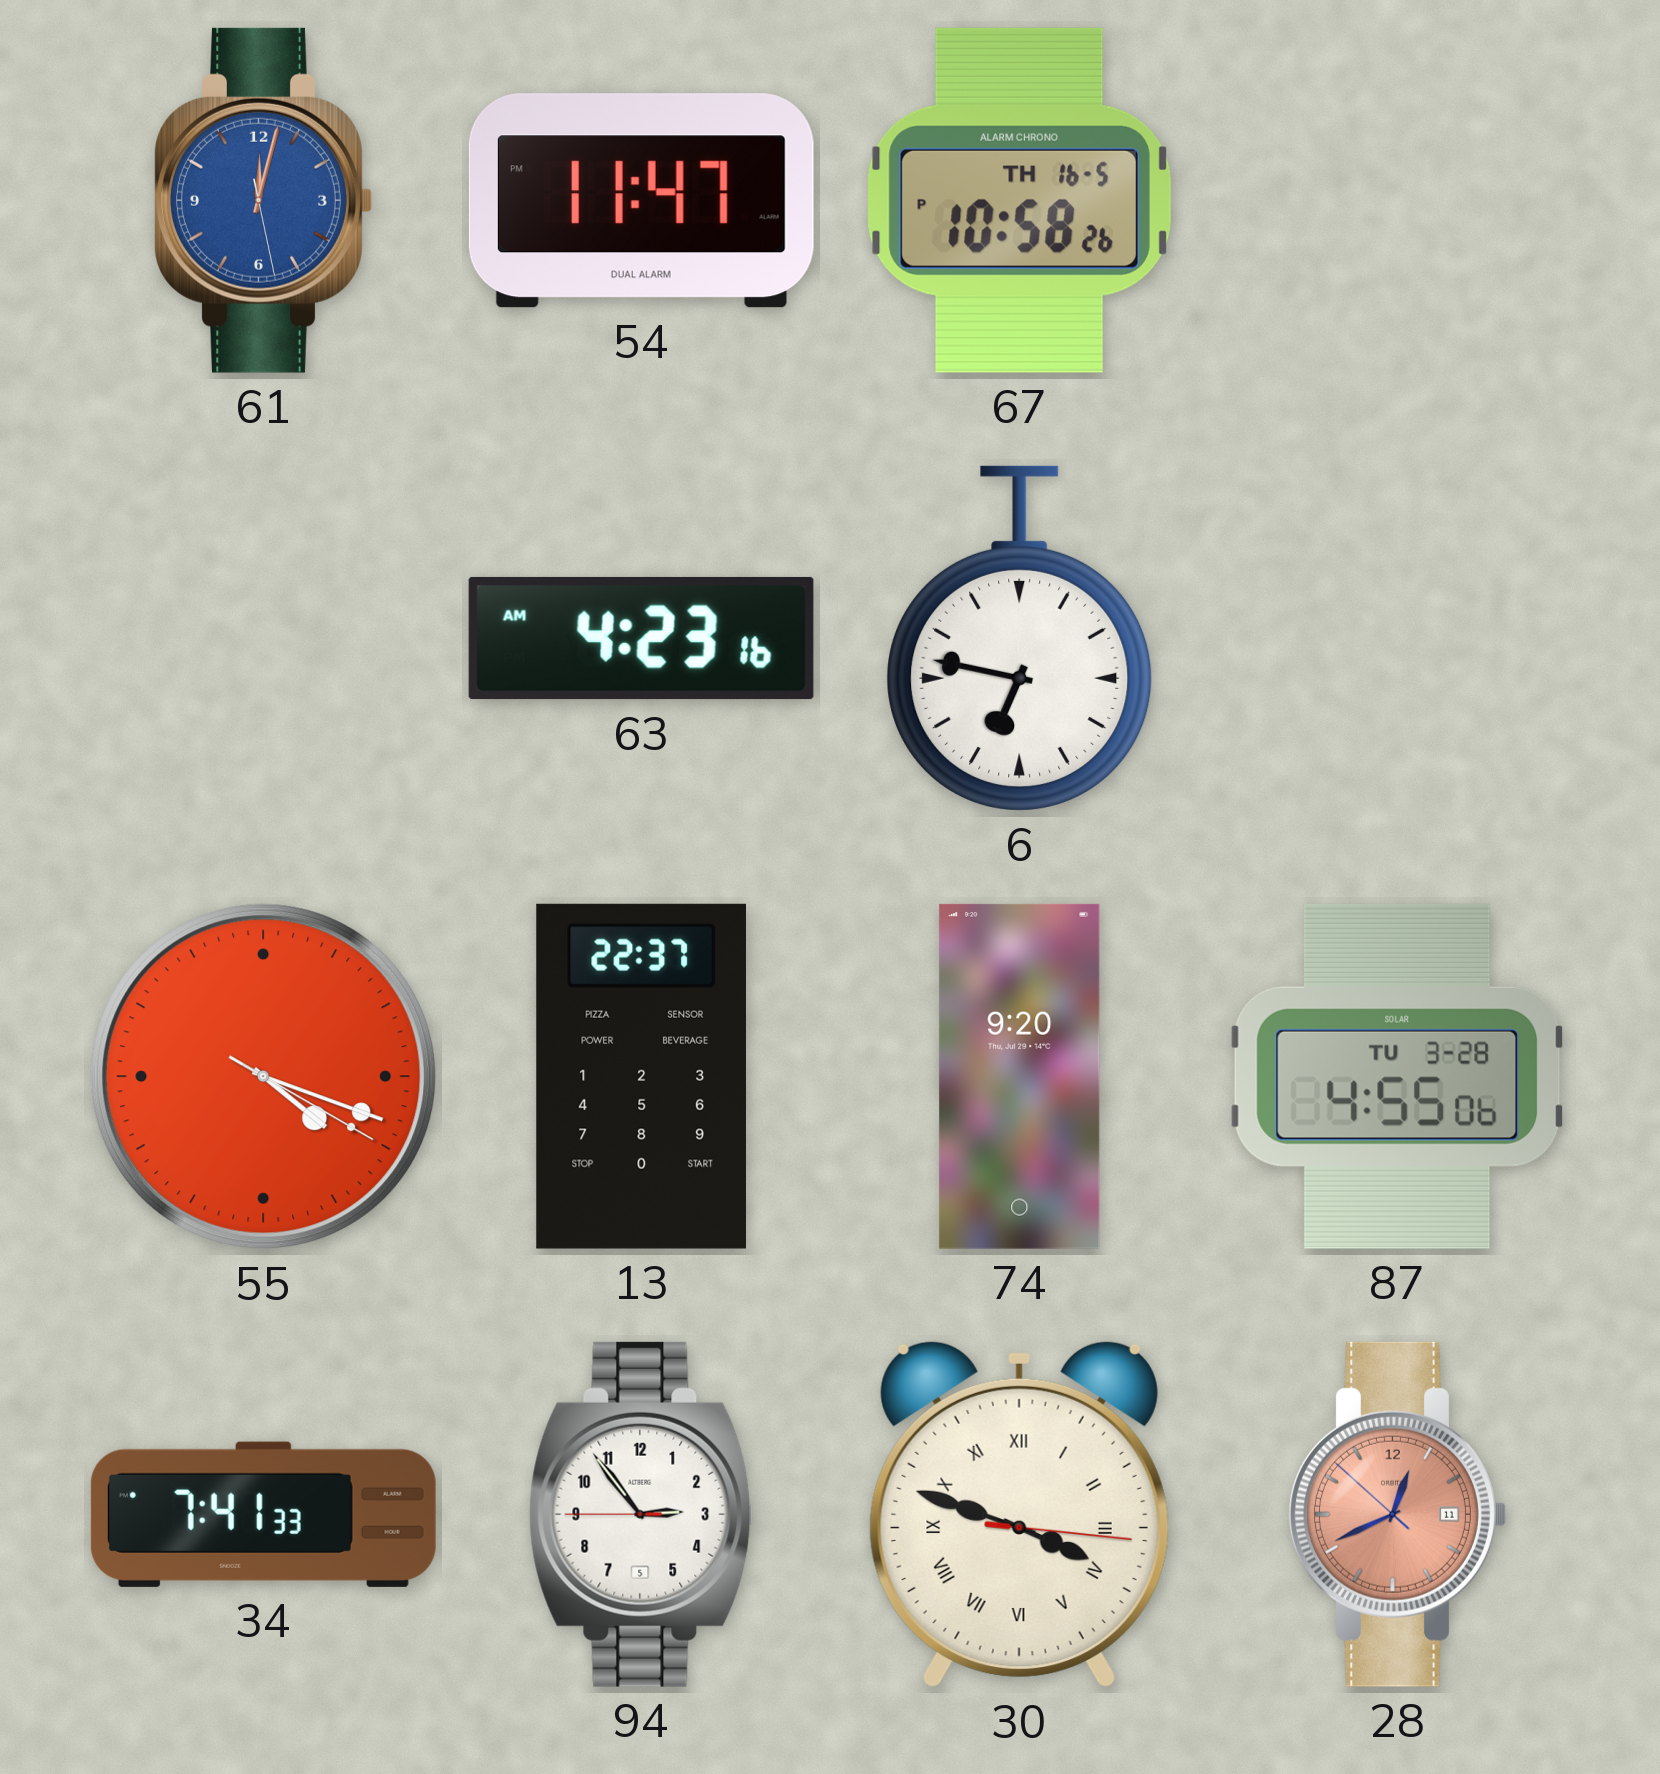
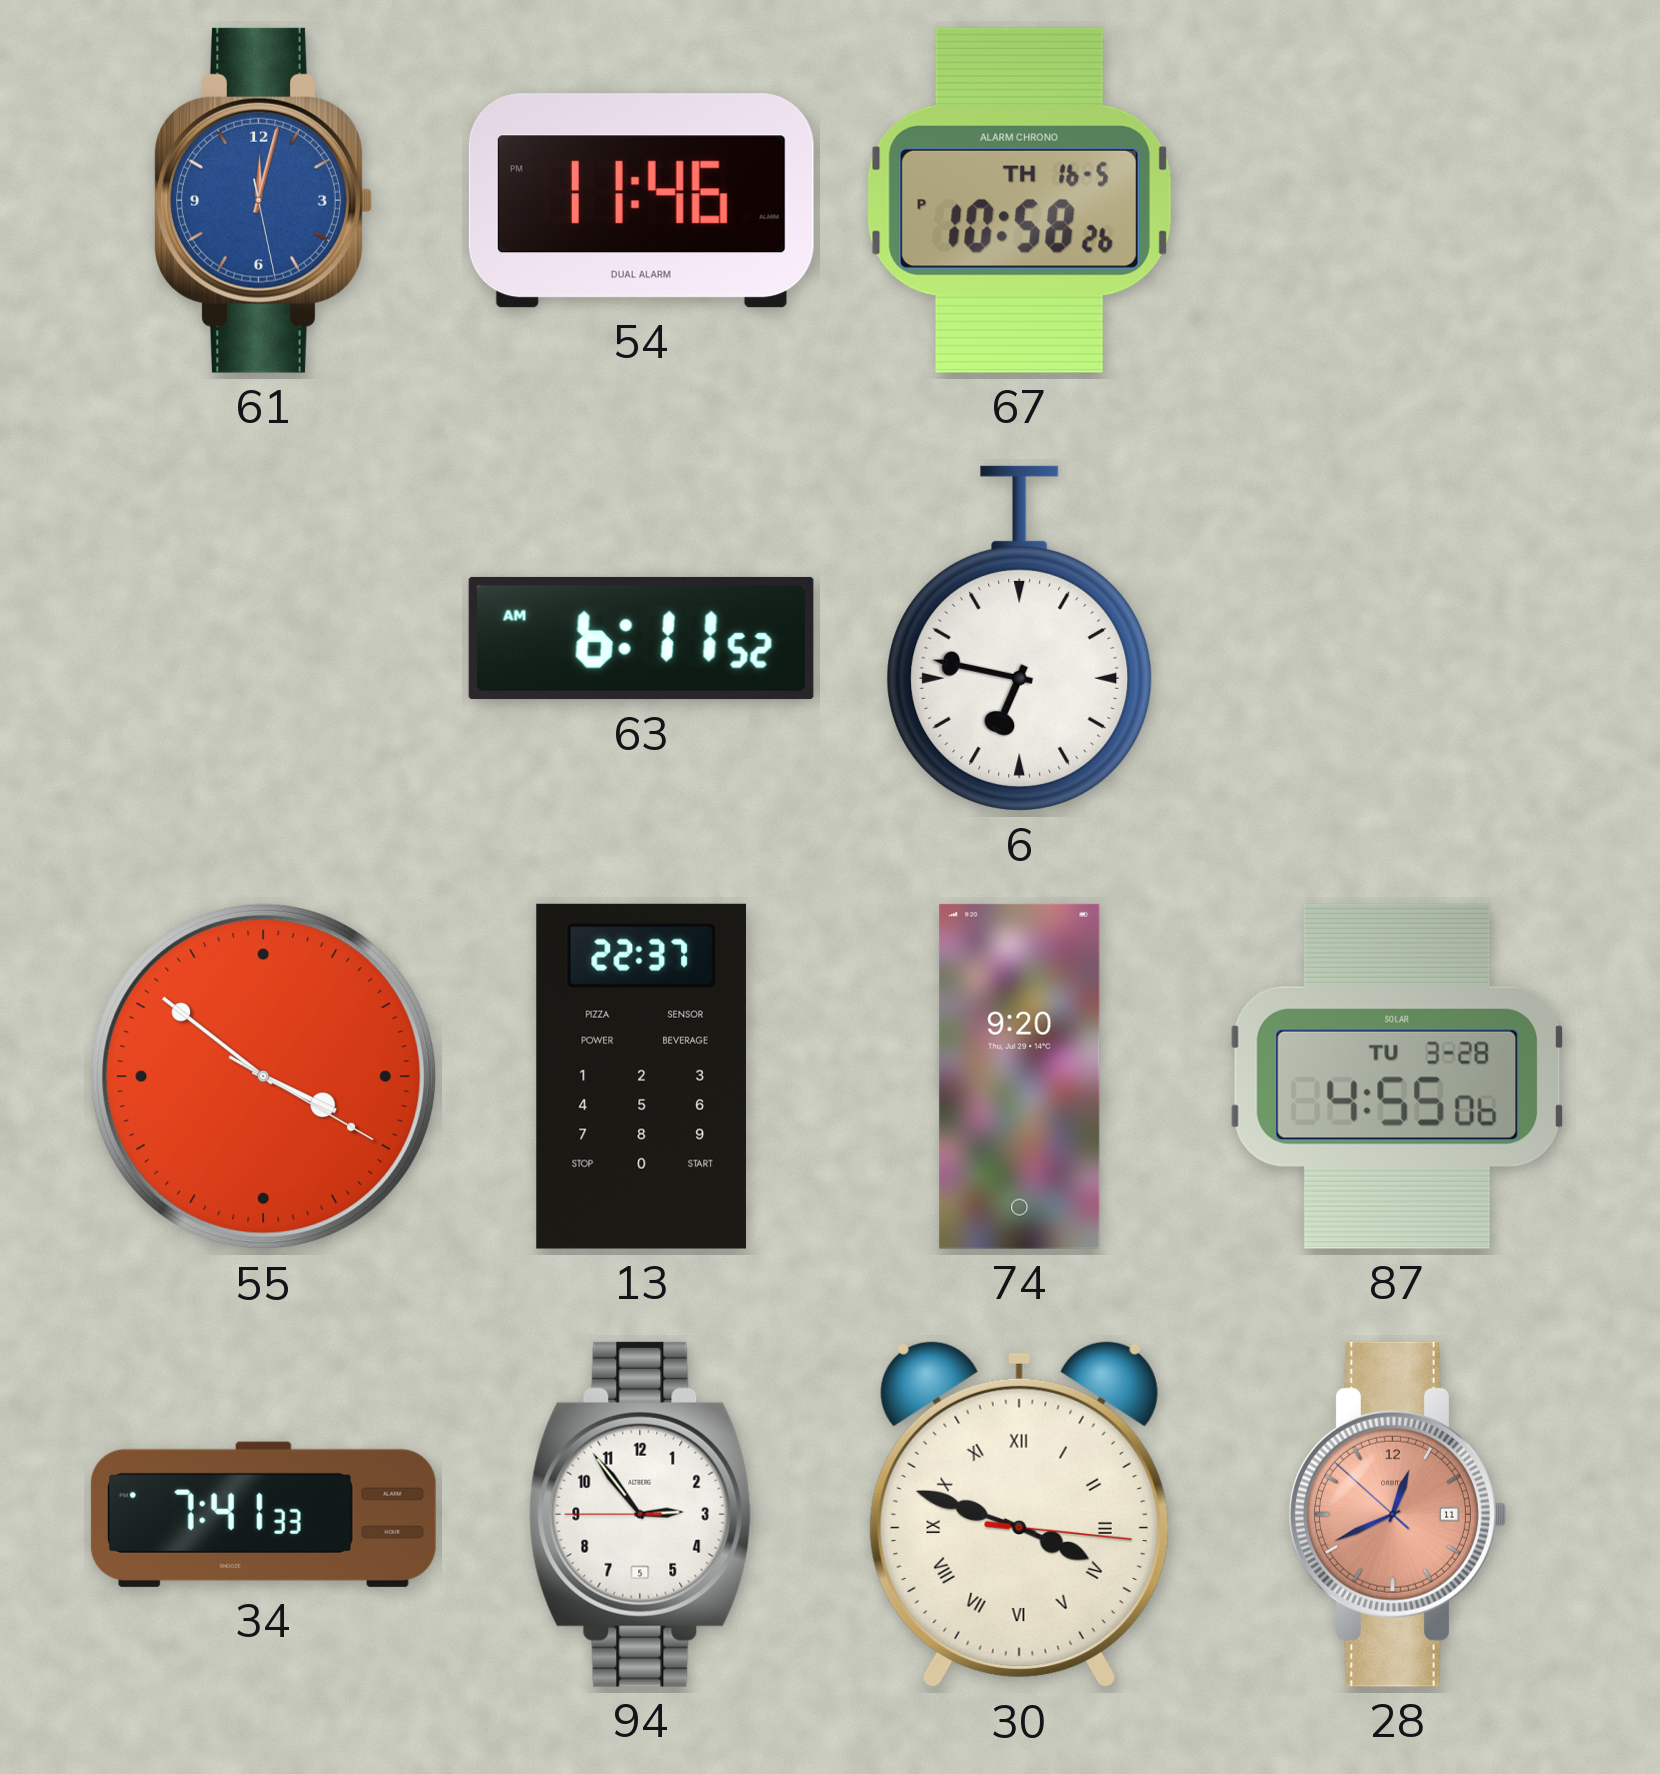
54: 11:47 -> 11:46
63: 4:23 -> 6:11
55: 4:18 -> 3:51
